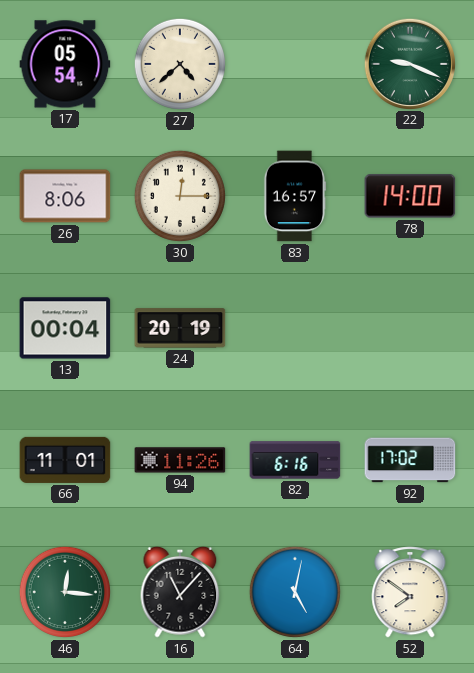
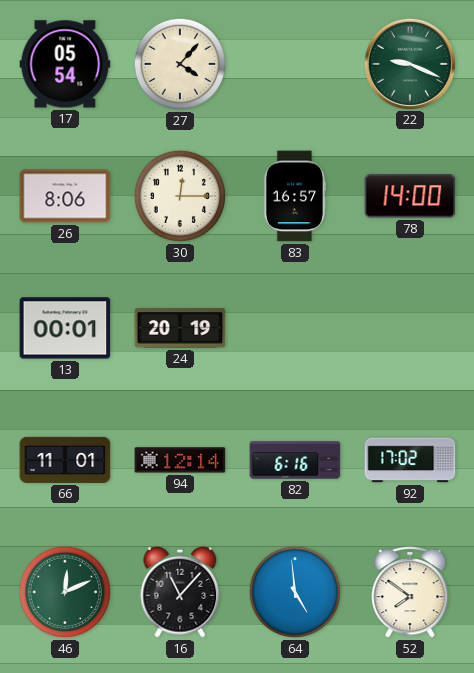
27: 4:38 -> 4:07
13: 00:04 -> 00:01
94: 11:26 -> 12:14
46: 12:16 -> 12:11
64: 5:02 -> 4:59
